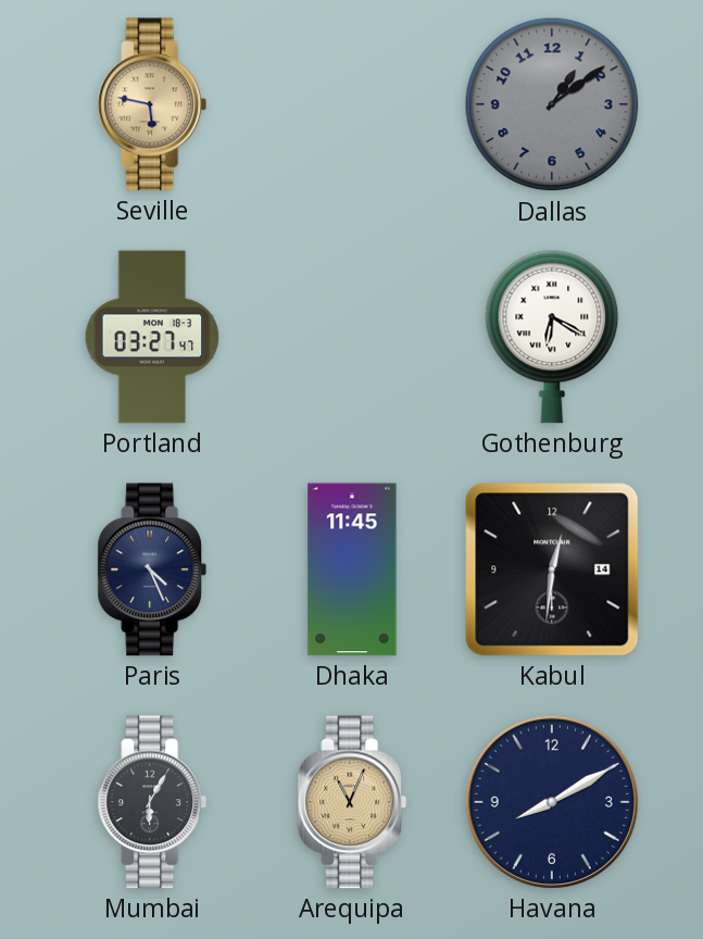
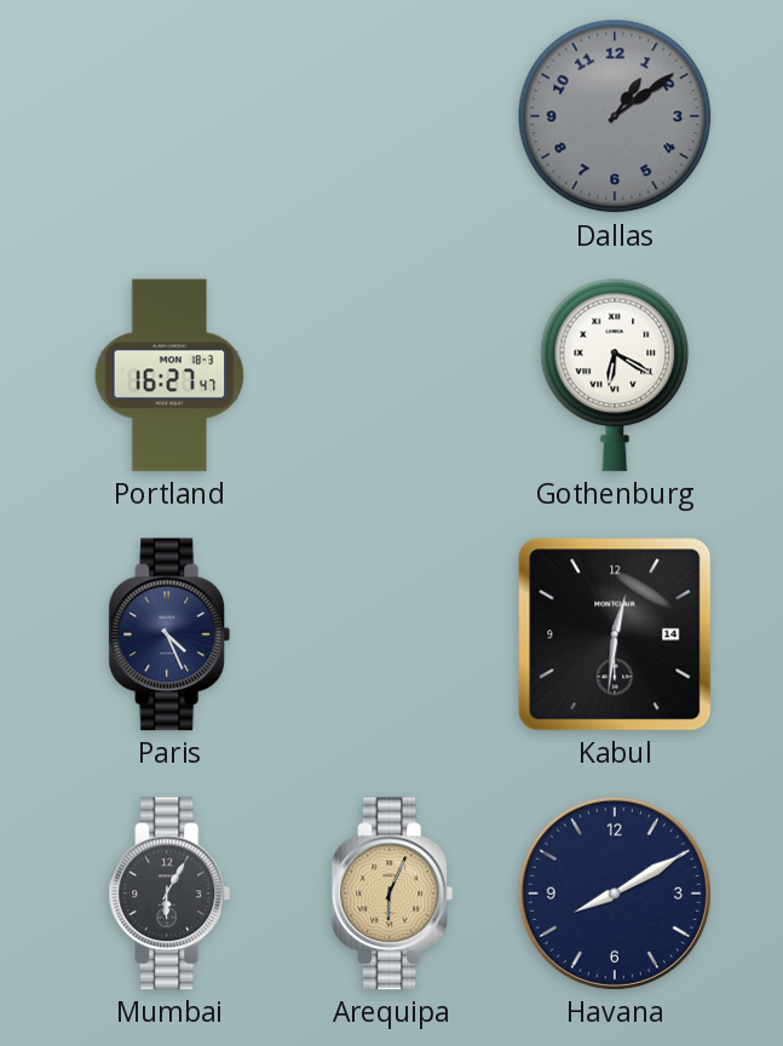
Seville: 5:47 -> none
Portland: 03:27 -> 16:27
Dhaka: 11:45 -> none
Arequipa: 11:04 -> 6:04
